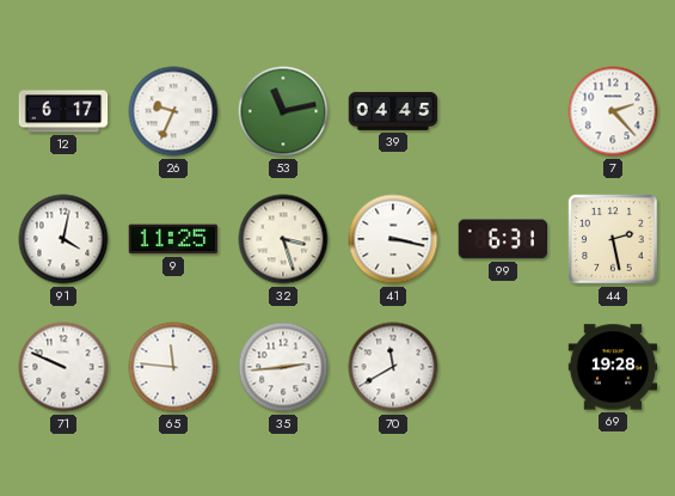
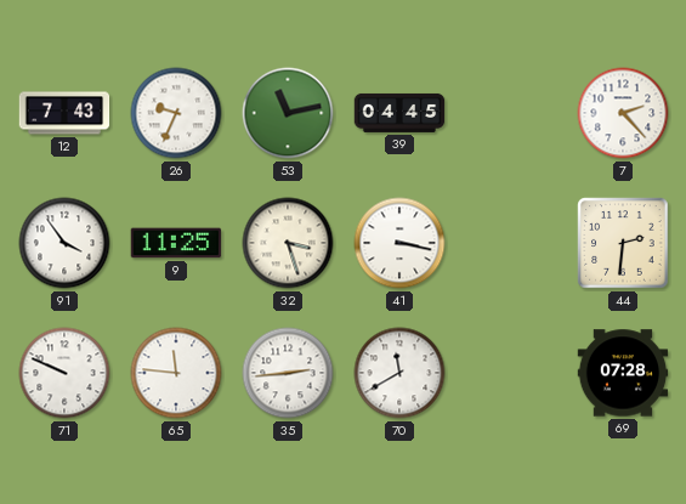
12: 6:17 -> 7:43
91: 4:02 -> 3:54
99: 6:31 -> none
44: 2:28 -> 2:31
69: 19:28 -> 07:28
